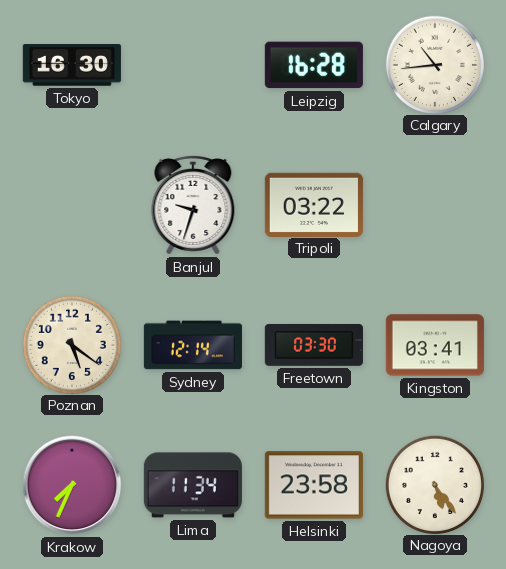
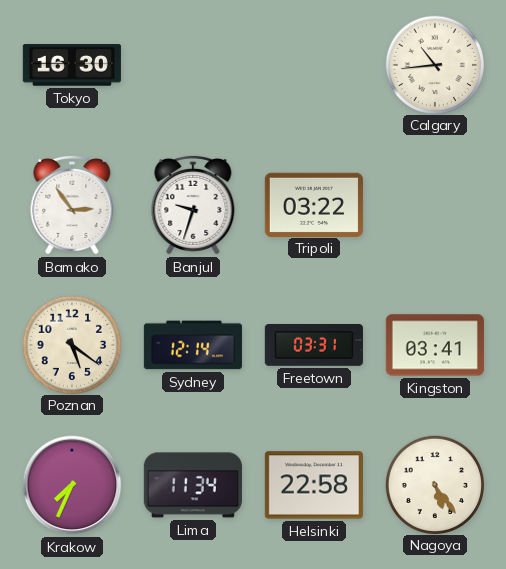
Leipzig: 16:28 -> none
Bamako: none -> 2:54
Freetown: 03:30 -> 03:31
Helsinki: 23:58 -> 22:58
